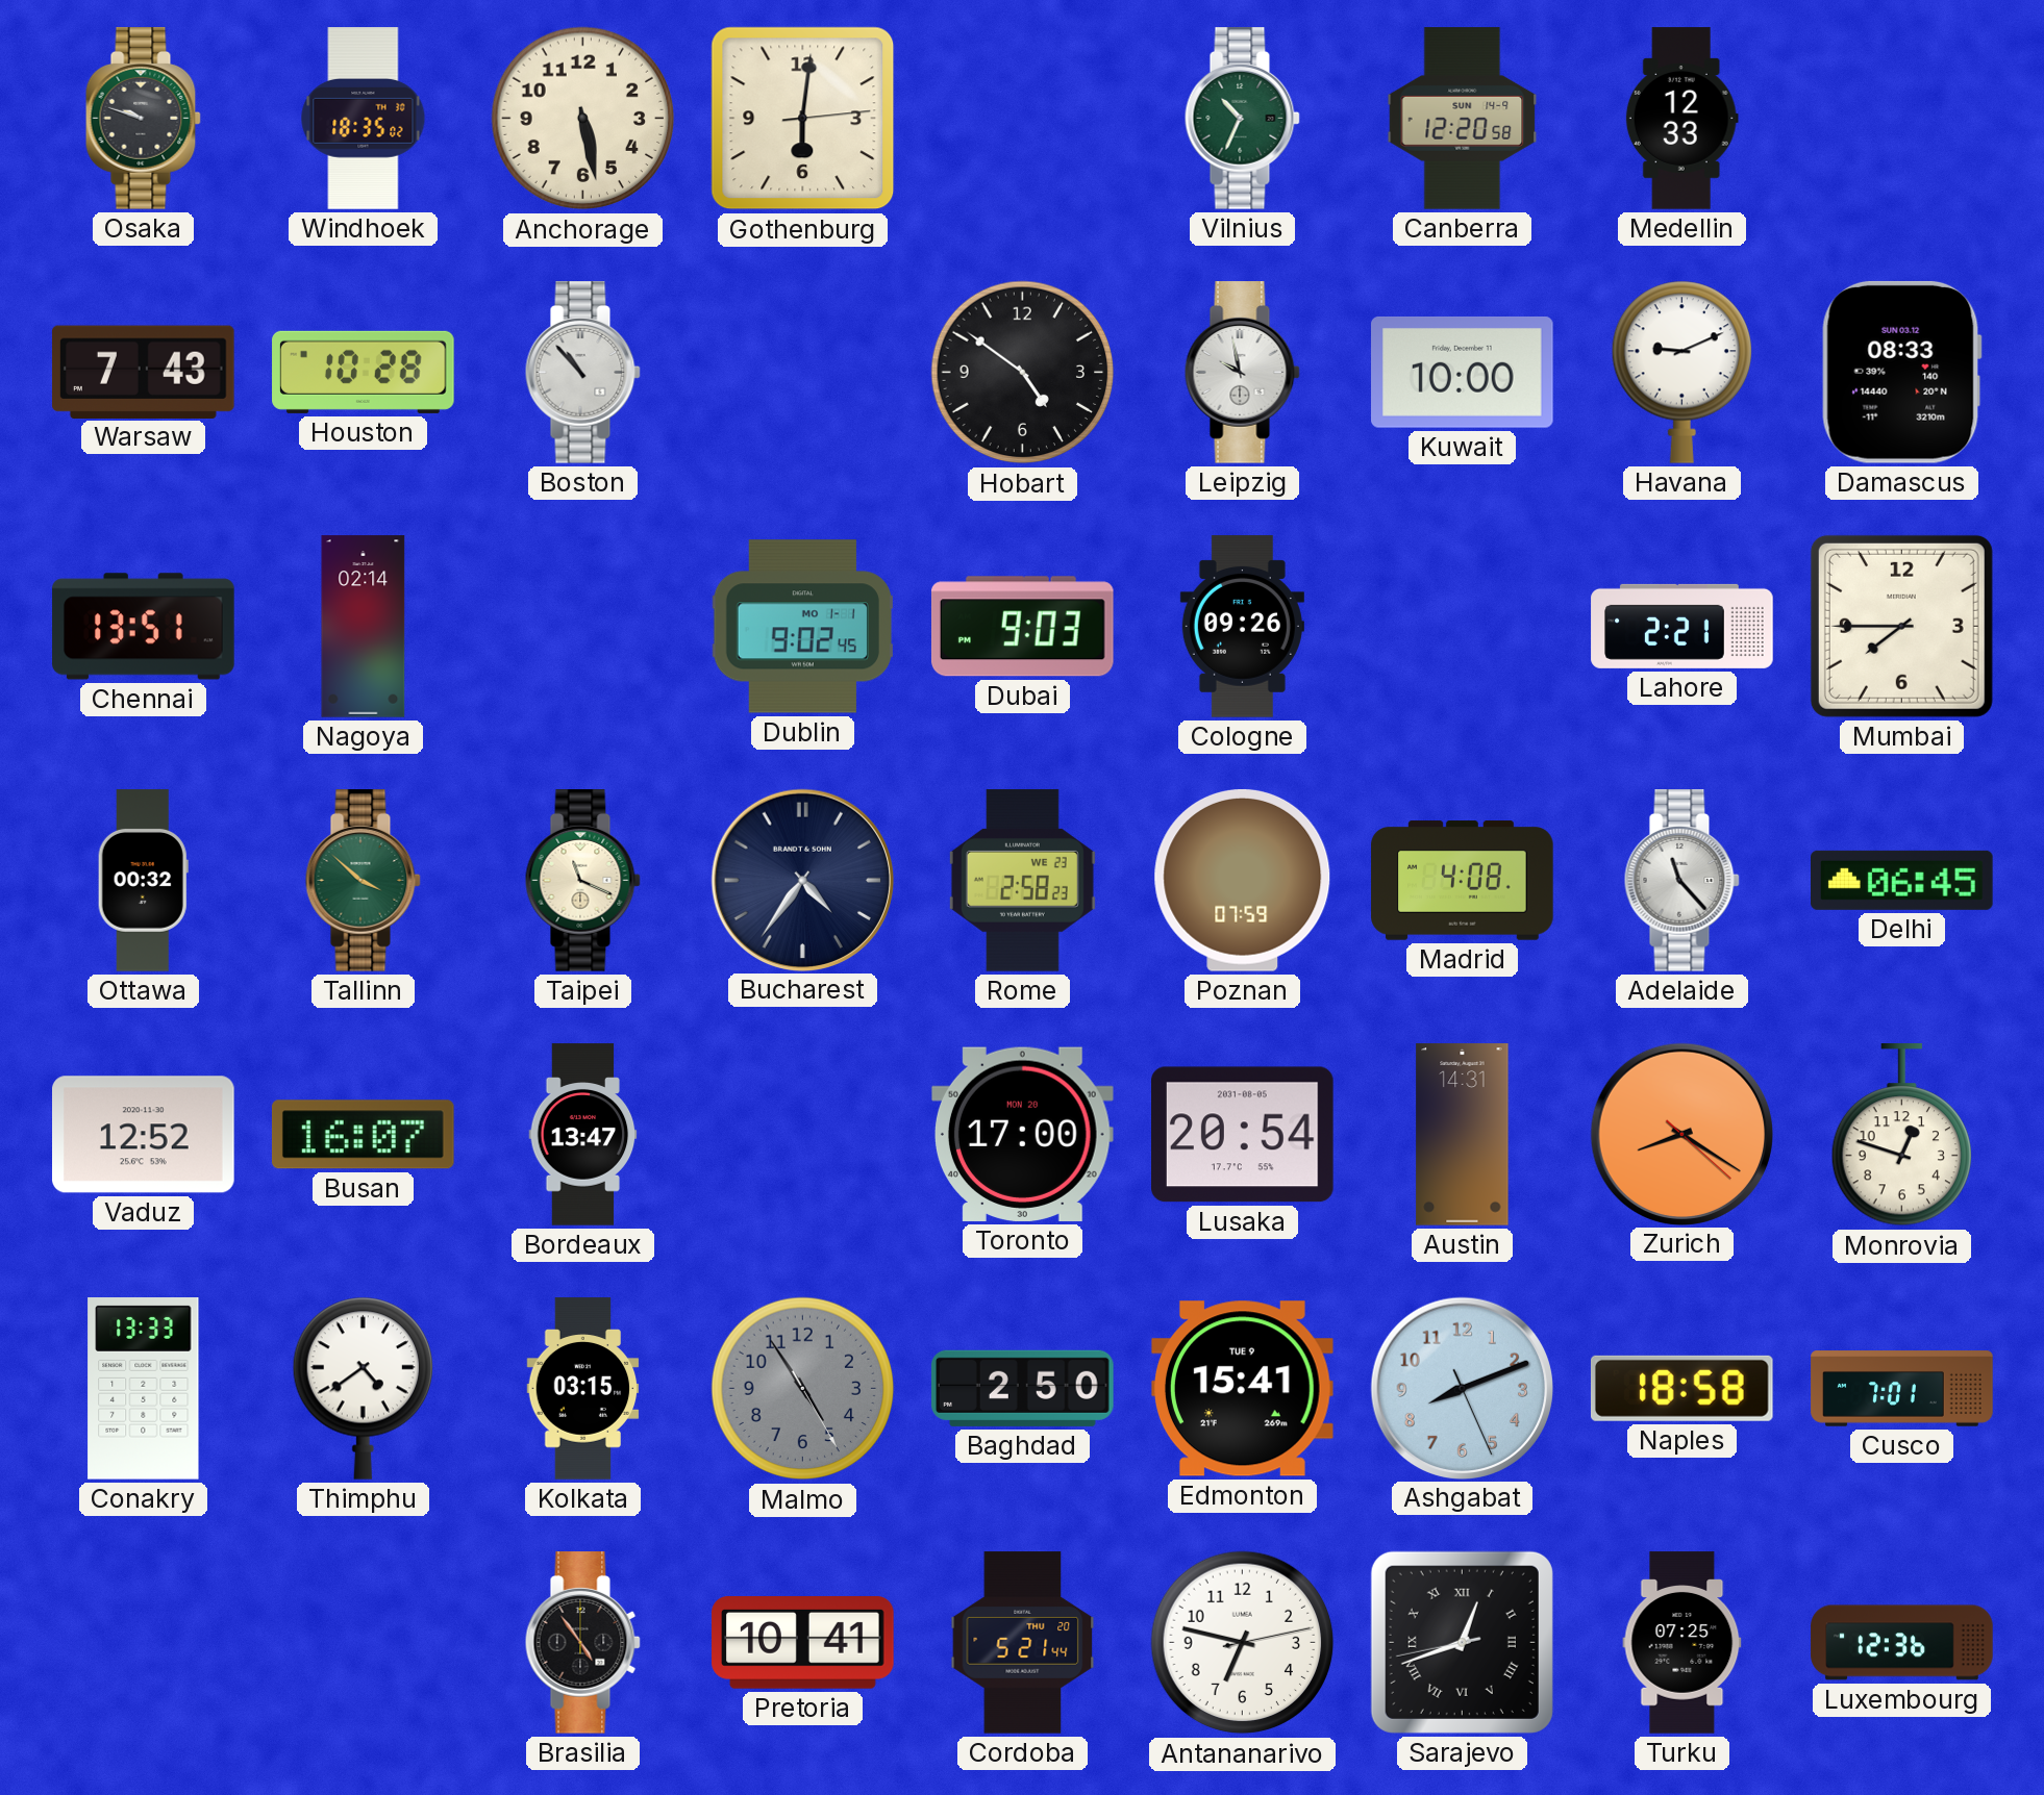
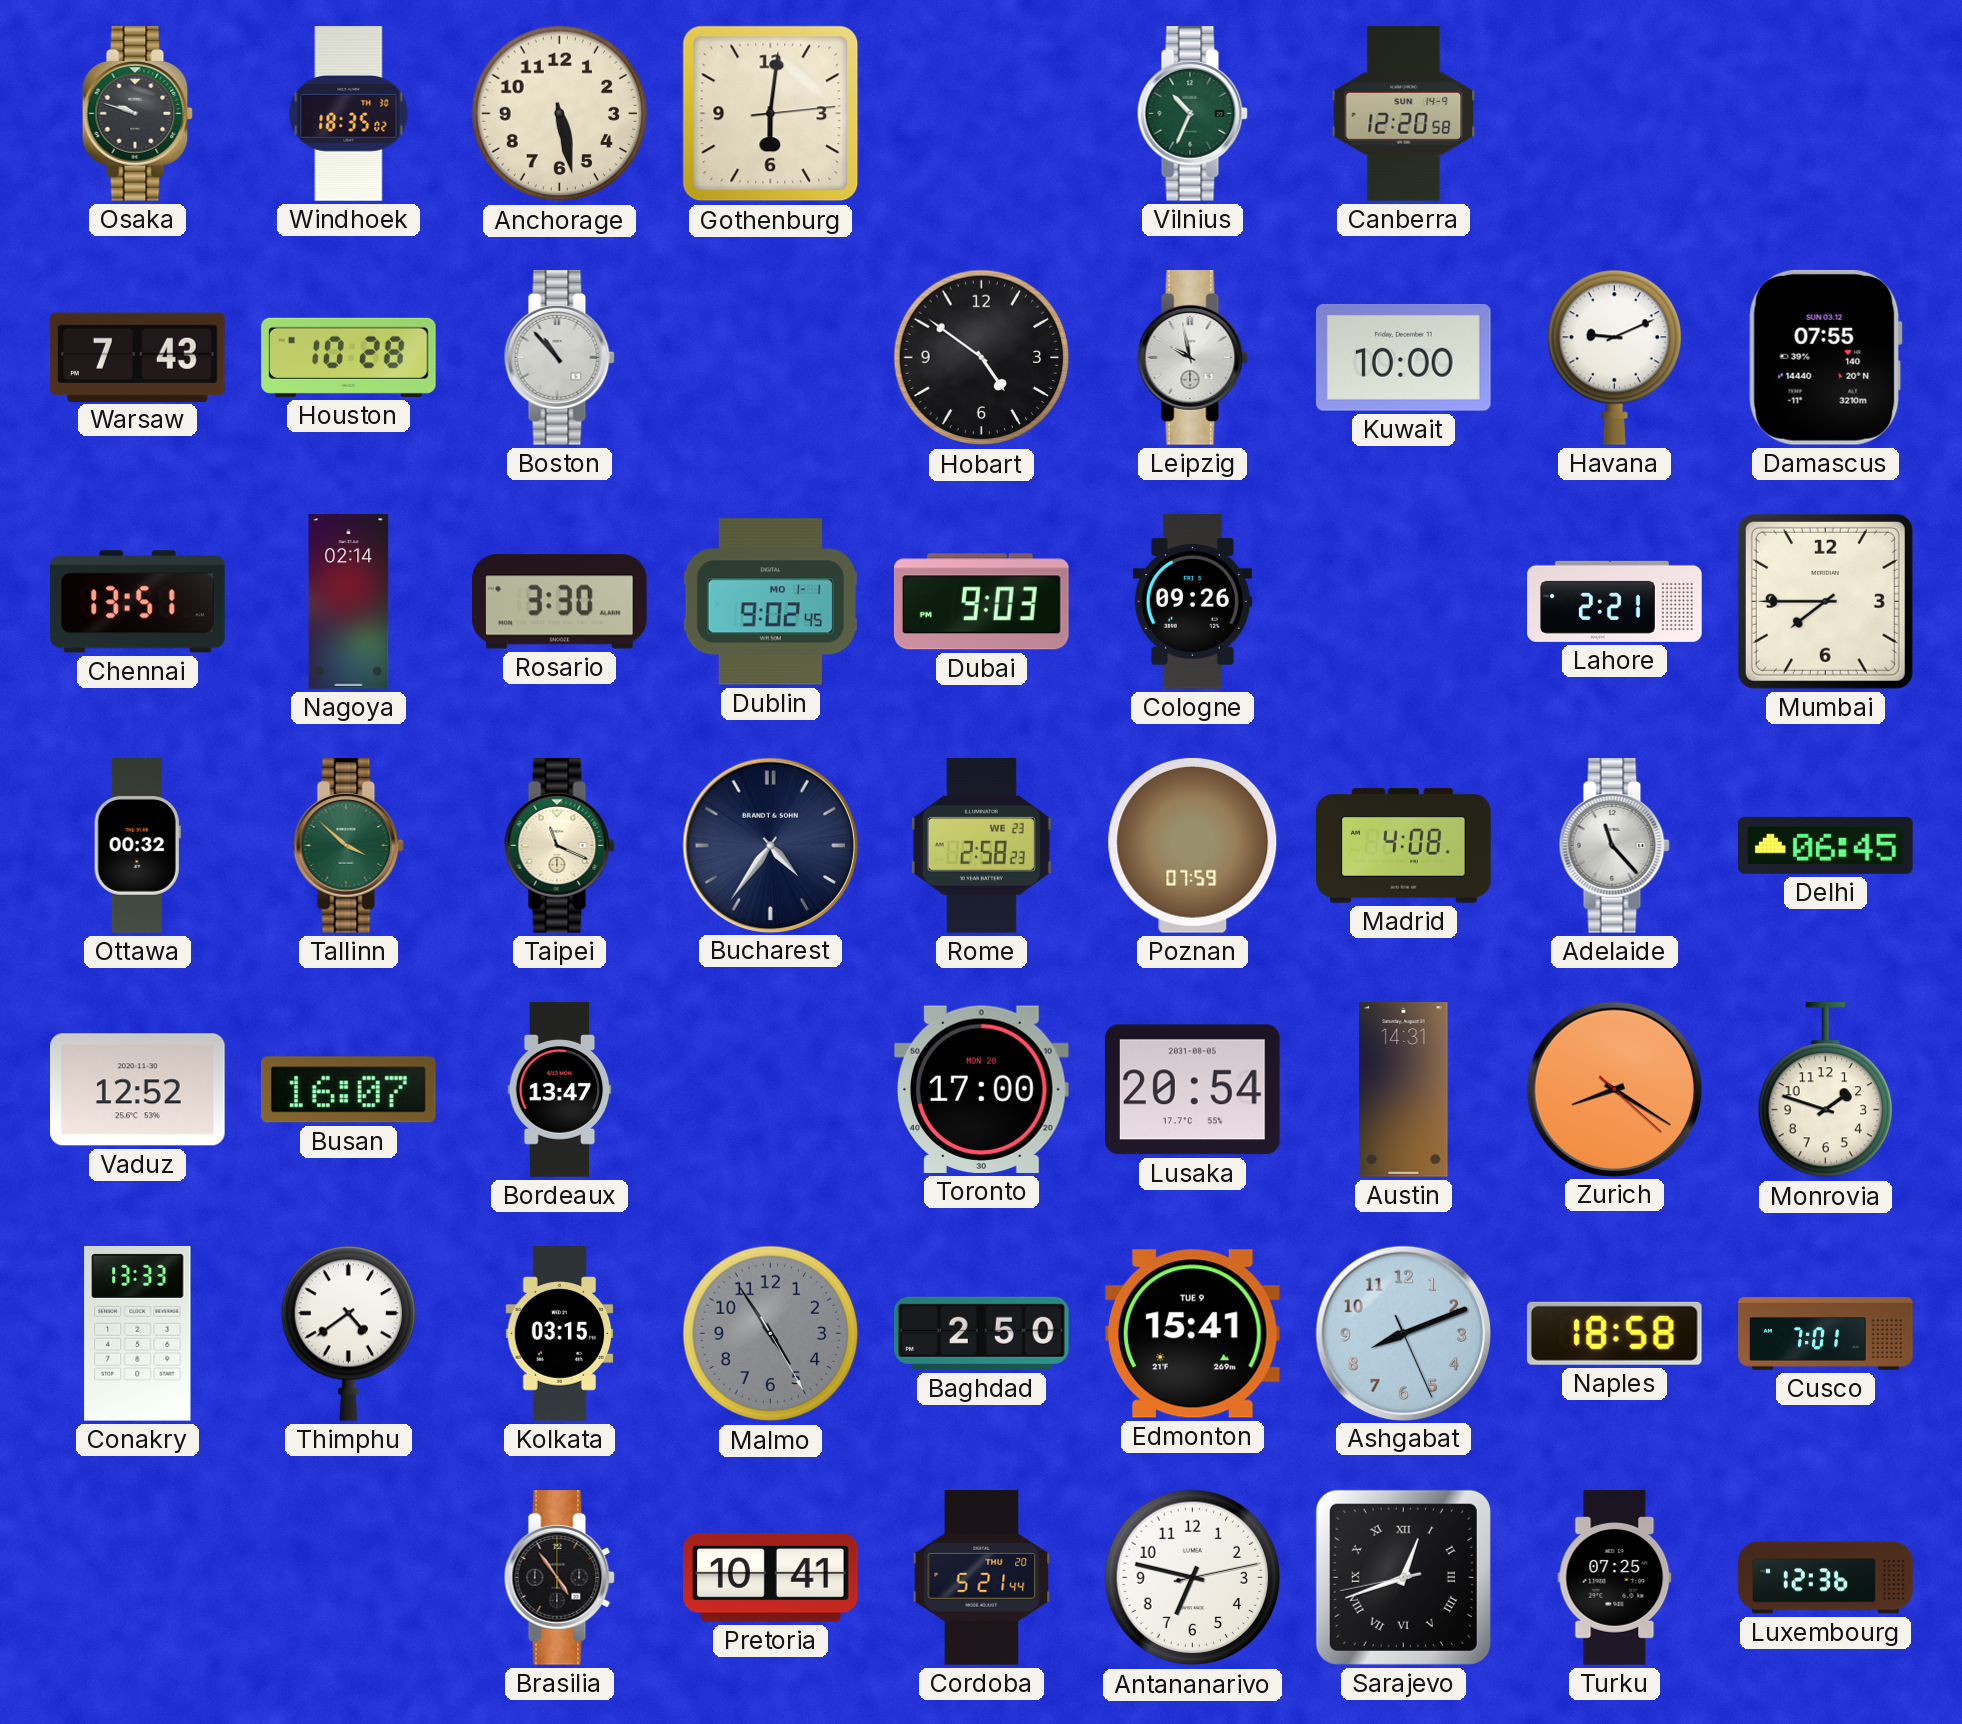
Medellin: 12:33 -> none
Damascus: 08:33 -> 07:55
Rosario: none -> 3:30
Monrovia: 12:48 -> 1:48
